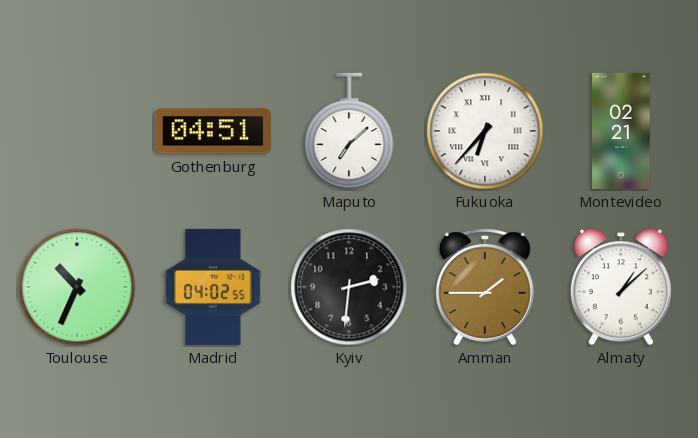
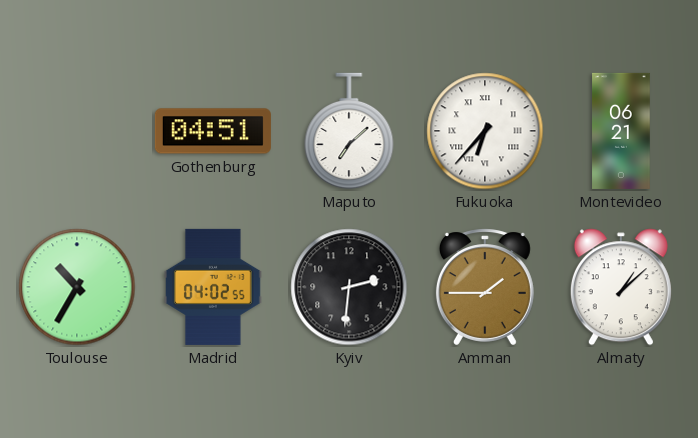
Montevideo: 02:21 -> 06:21
Toulouse: 10:34 -> 10:35
